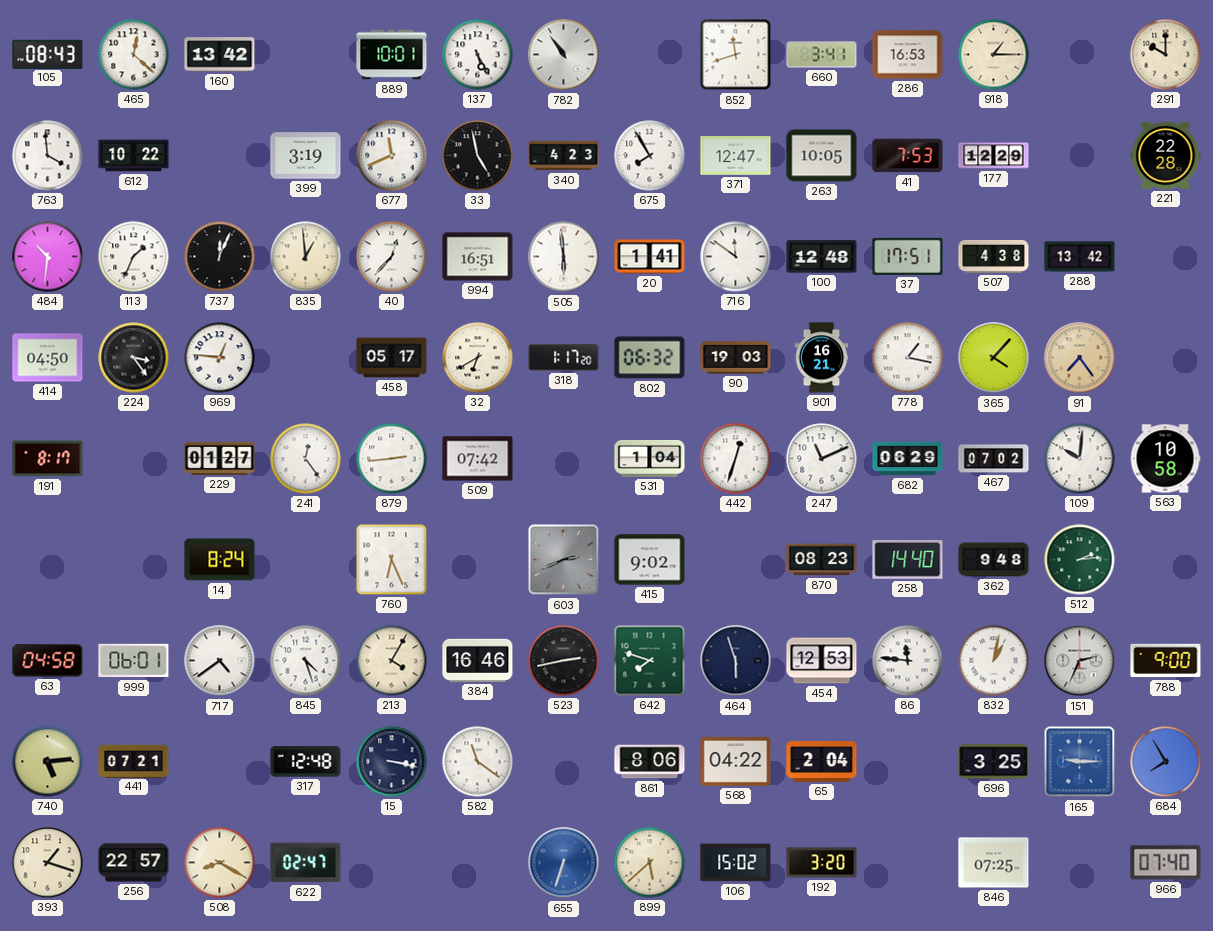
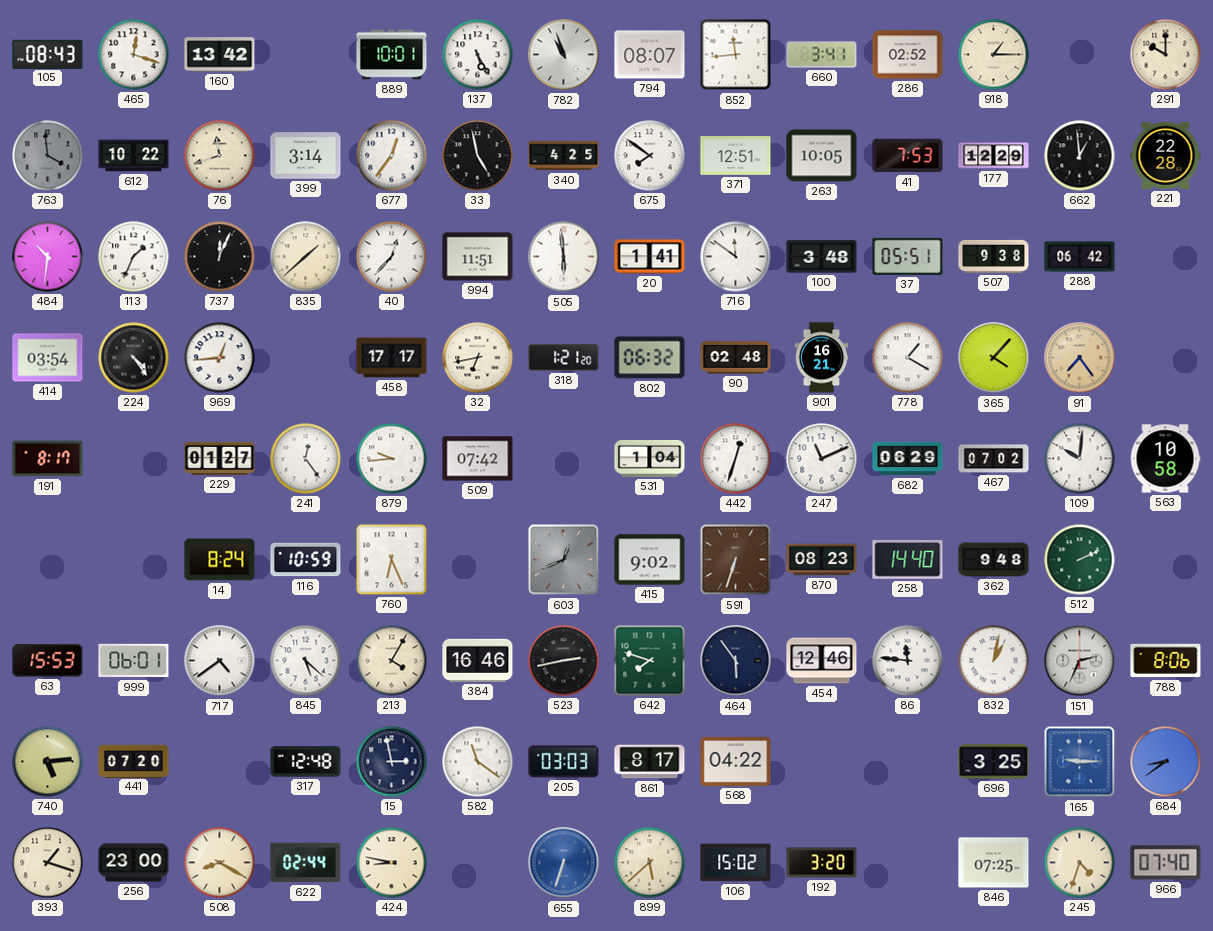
465: 12:22 -> 12:18
782: 10:54 -> 10:57
794: none -> 08:07
852: 11:42 -> 11:44
286: 16:53 -> 02:52
763 dial: white -> grey
76: none -> 11:42
399: 3:19 -> 3:14
677: 11:41 -> 12:36
340: 4:23 -> 4:25
675: 7:55 -> 7:51
371: 12:47 -> 12:51
662: none -> 12:59
835: 12:59 -> 1:38
994: 16:51 -> 11:51
100: 12:48 -> 3:48
37: 17:51 -> 05:51
507: 4:38 -> 9:38
288: 13:42 -> 06:42
414: 04:50 -> 03:54
224: 3:24 -> 4:24
969: 12:46 -> 12:44
458: 05:17 -> 17:17
32: 6:40 -> 6:43
318: 1:17 -> 1:21
90: 19:03 -> 02:48
778: 1:17 -> 1:20
879: 2:44 -> 9:44
116: none -> 10:59
603: 2:41 -> 12:41
591: none -> 6:33
512: 2:14 -> 2:11
63: 04:58 -> 15:53
845: 4:27 -> 5:22
464: 5:57 -> 5:54
454: 12:53 -> 12:46
788: 9:00 -> 8:06
441: 07:21 -> 07:20
15: 3:17 -> 2:58
205: none -> 03:03
861: 8:06 -> 8:17
65: 2:04 -> none
684: 7:55 -> 8:39
256: 22:57 -> 23:00
622: 02:47 -> 02:44
424: none -> 8:47
245: none -> 4:33
